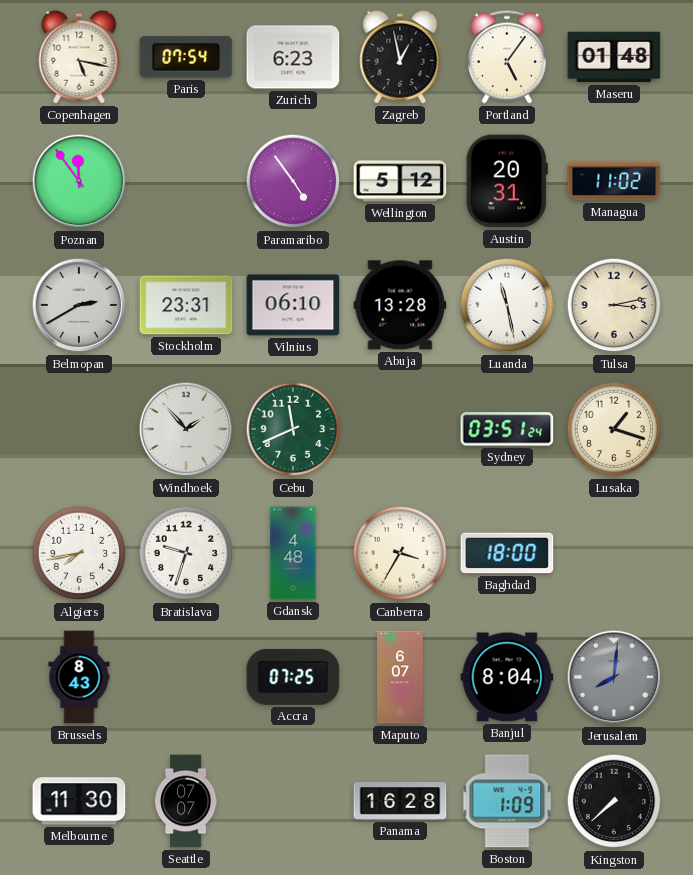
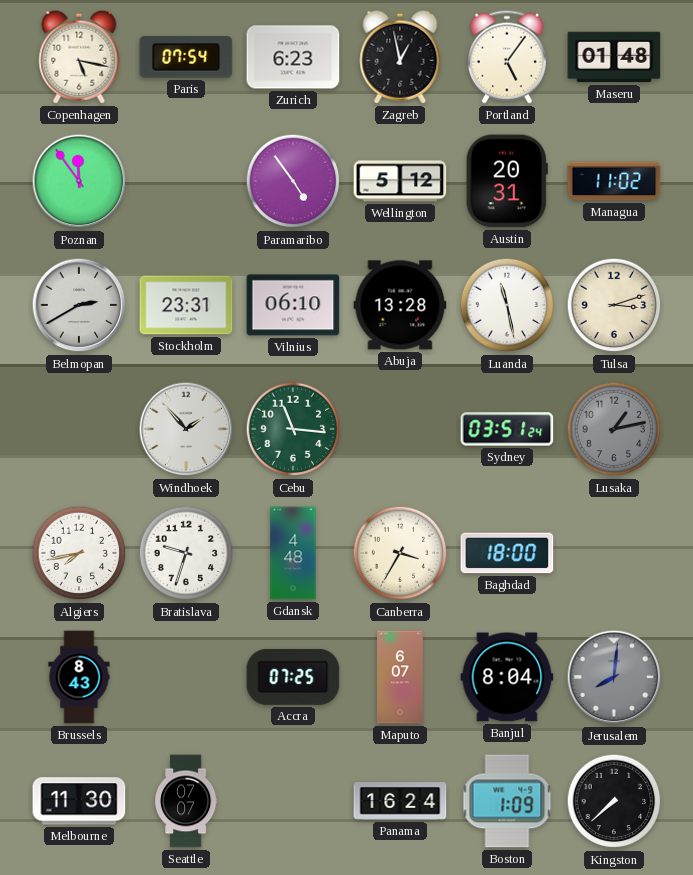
Tulsa: 3:13 -> 3:12
Cebu: 11:41 -> 11:16
Lusaka: 1:18 -> 1:13
Lusaka dial: cream -> grey
Panama: 16:28 -> 16:24
